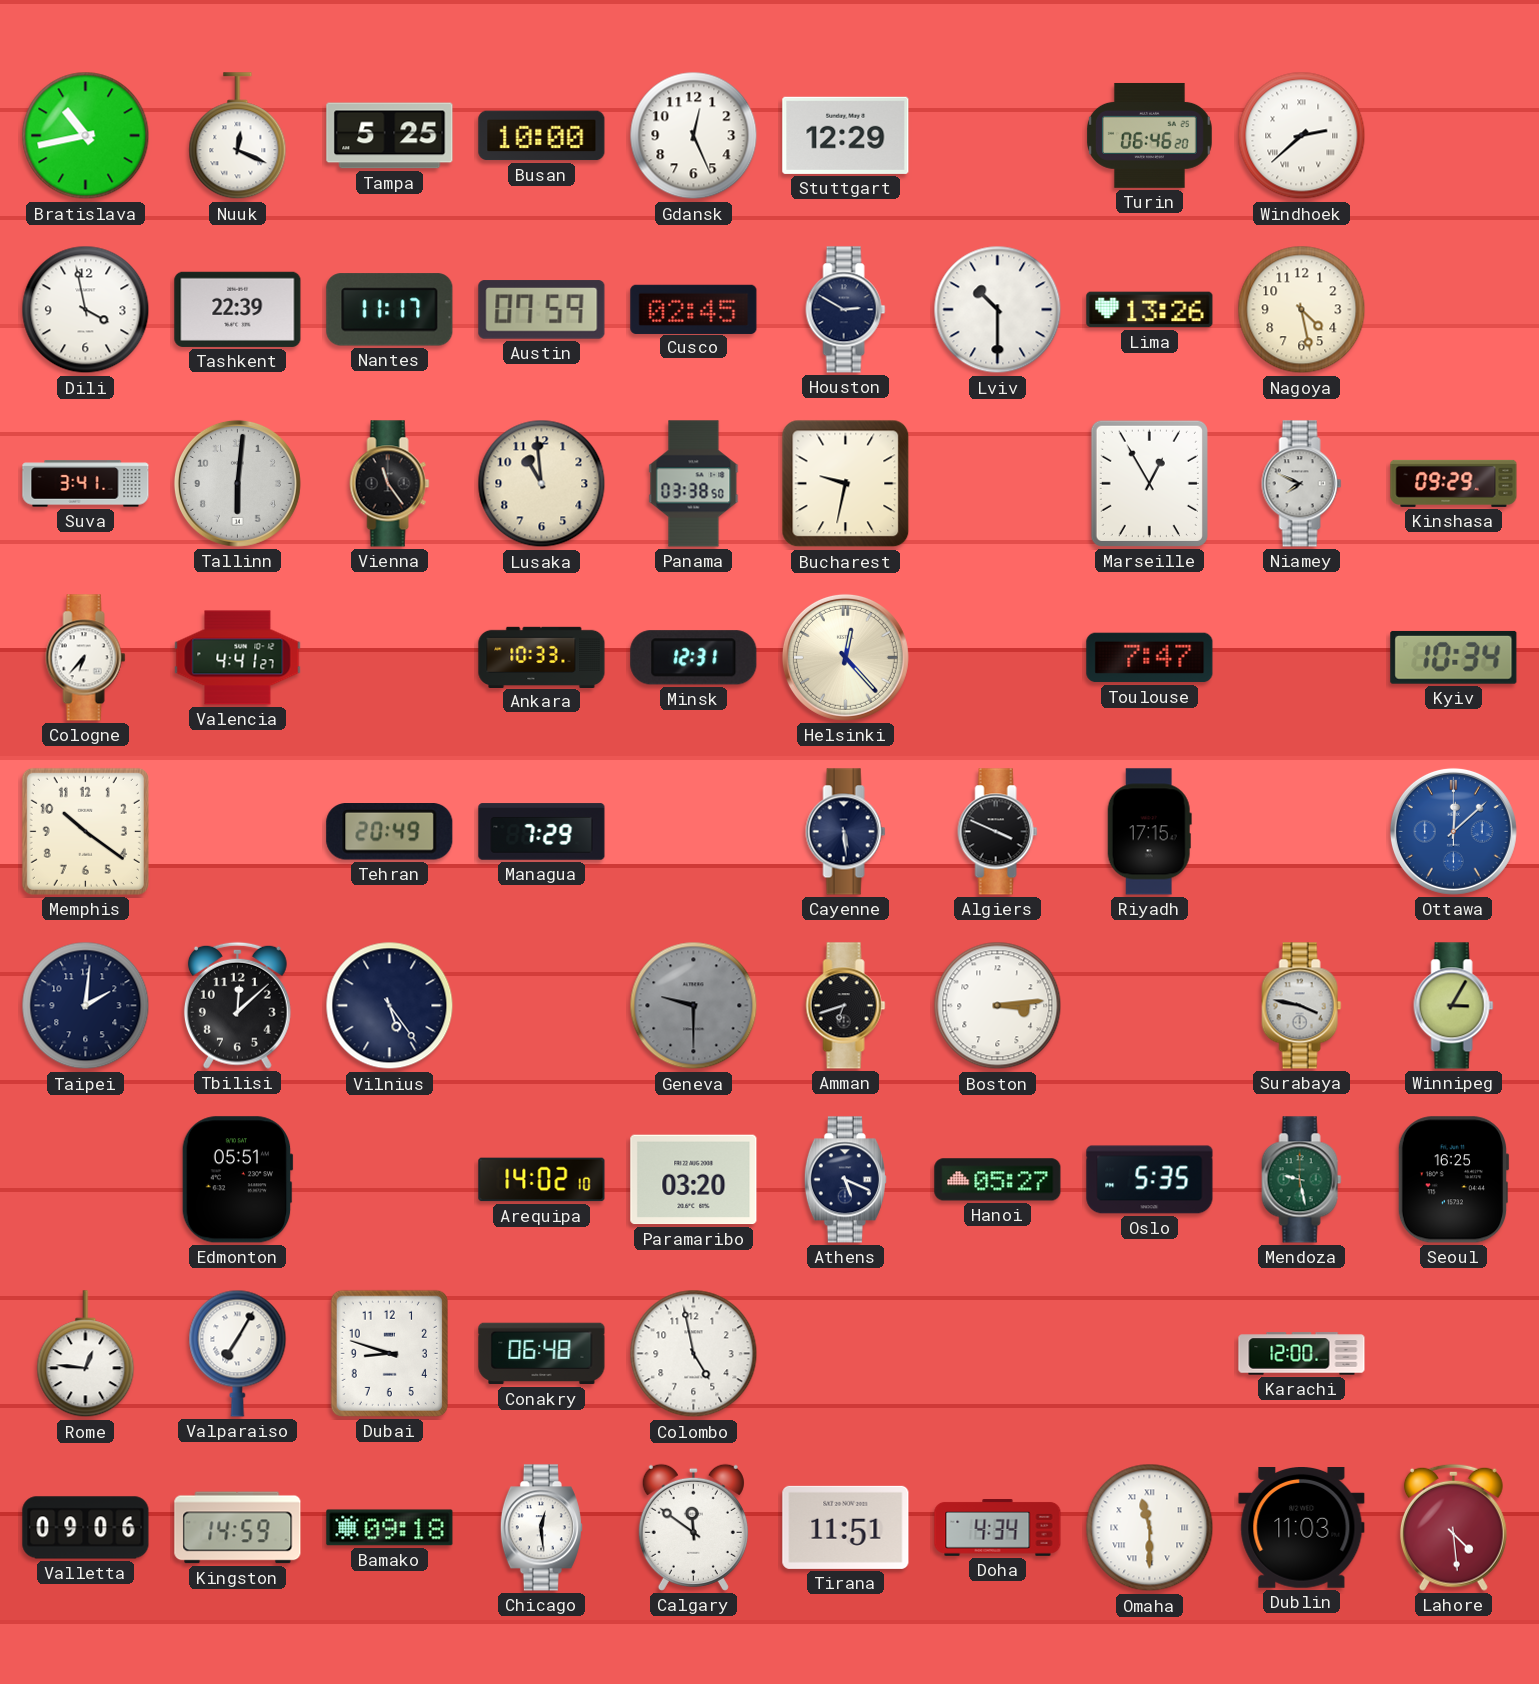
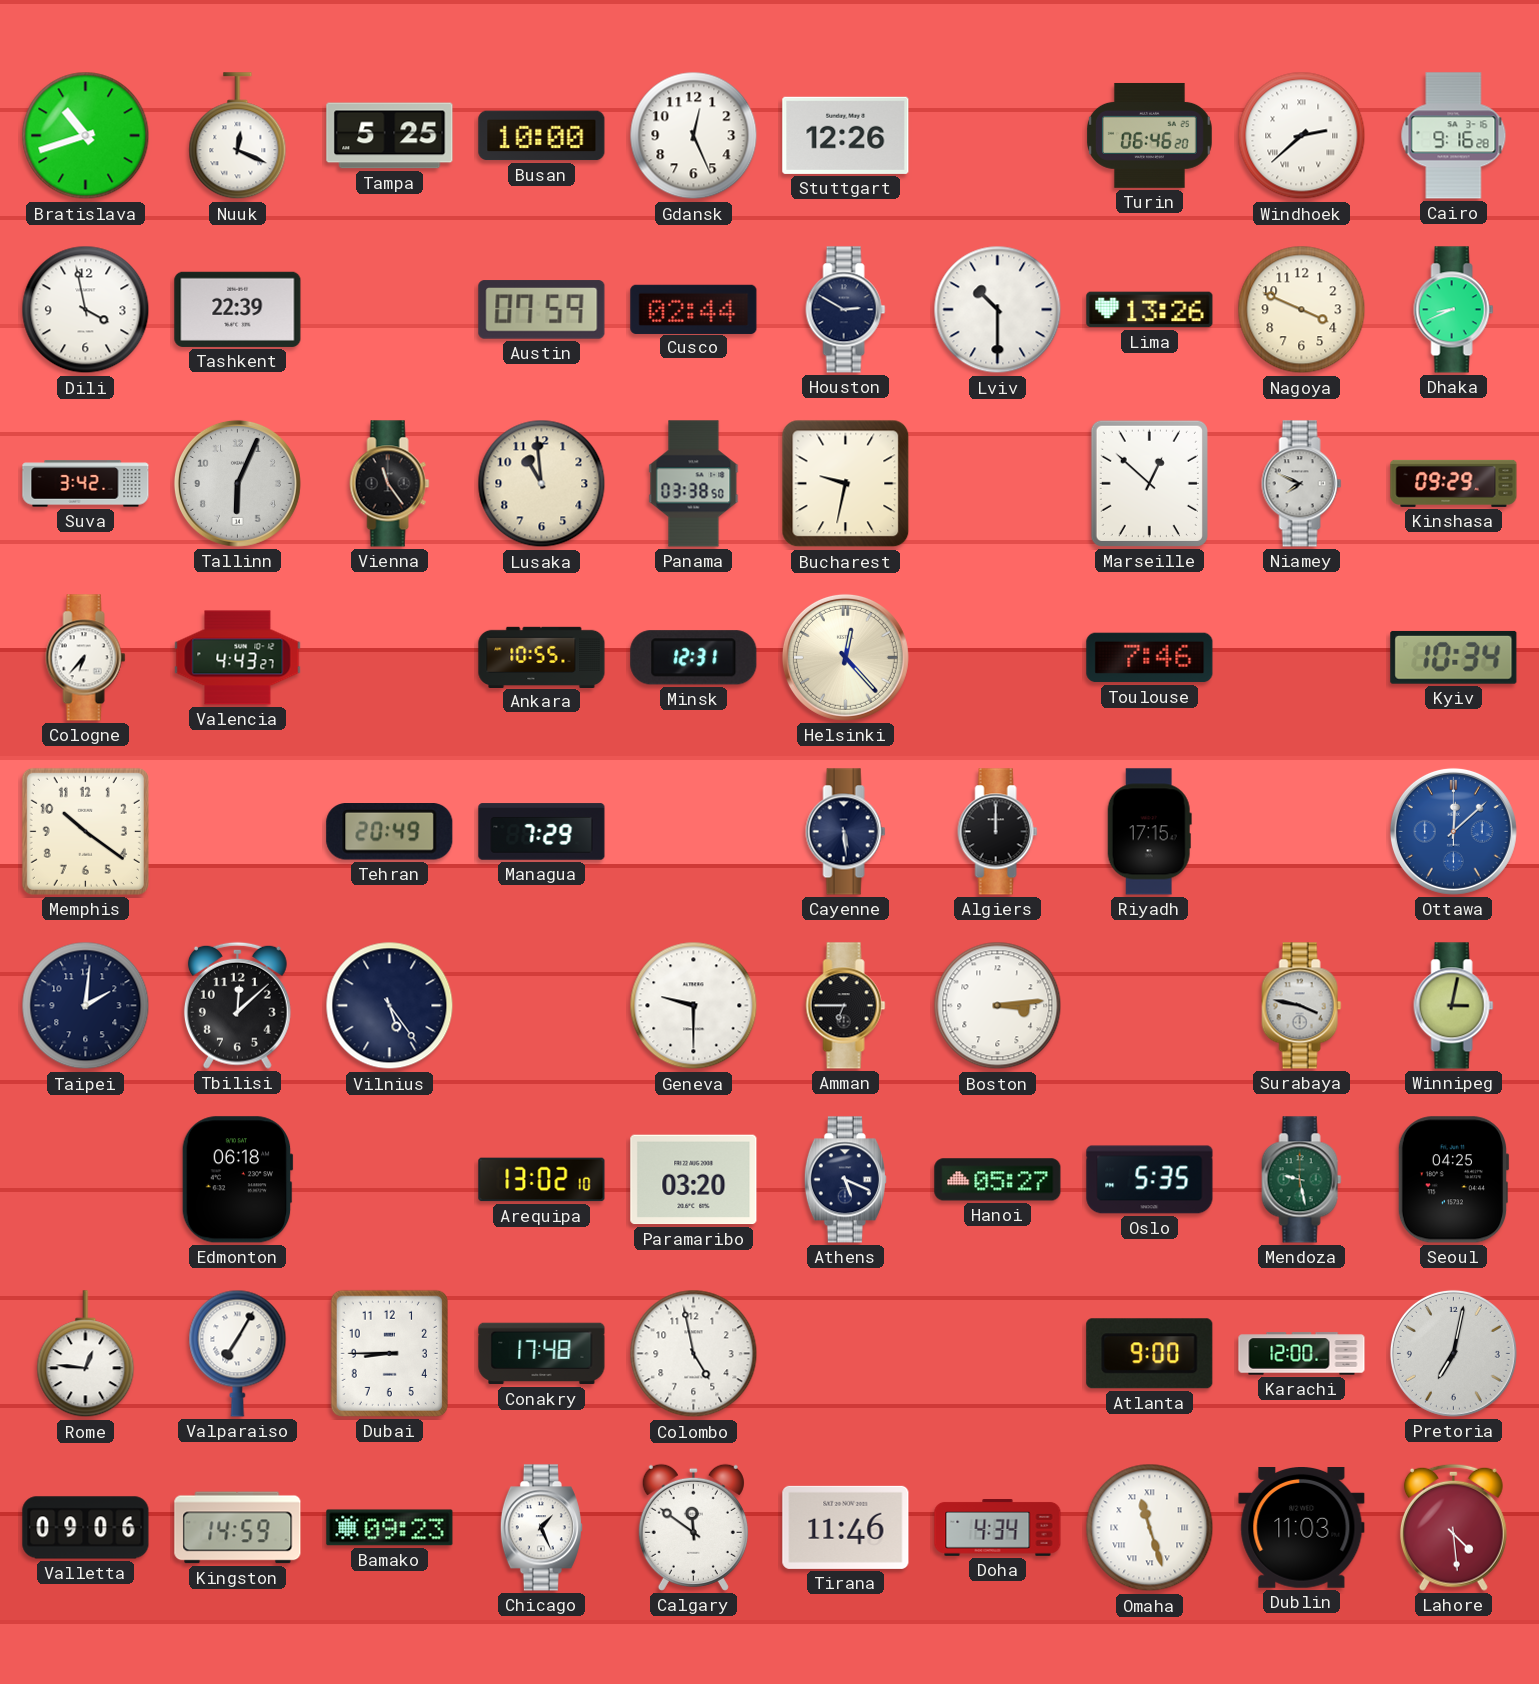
Bratislava: 10:43 -> 10:42
Stuttgart: 12:29 -> 12:26
Cairo: none -> 9:16
Nantes: 11:17 -> none
Cusco: 02:45 -> 02:44
Nagoya: 4:28 -> 3:49
Dhaka: none -> 8:41
Suva: 3:41 -> 3:42
Tallinn: 6:01 -> 6:04
Marseille: 12:55 -> 12:52
Valencia: 4:41 -> 4:43
Ankara: 10:33 -> 10:55
Toulouse: 7:47 -> 7:46
Algiers: 3:49 -> 12:00
Geneva dial: grey -> white
Amman: 6:42 -> 6:45
Winnipeg: 3:05 -> 3:02
Edmonton: 05:51 -> 06:18
Arequipa: 14:02 -> 13:02
Seoul: 16:25 -> 04:25
Dubai: 8:48 -> 8:45
Conakry: 06:48 -> 17:48
Atlanta: none -> 9:00
Pretoria: none -> 7:02
Bamako: 09:18 -> 09:23
Chicago: 12:29 -> 1:26
Tirana: 11:51 -> 11:46
Omaha: 11:30 -> 11:27
